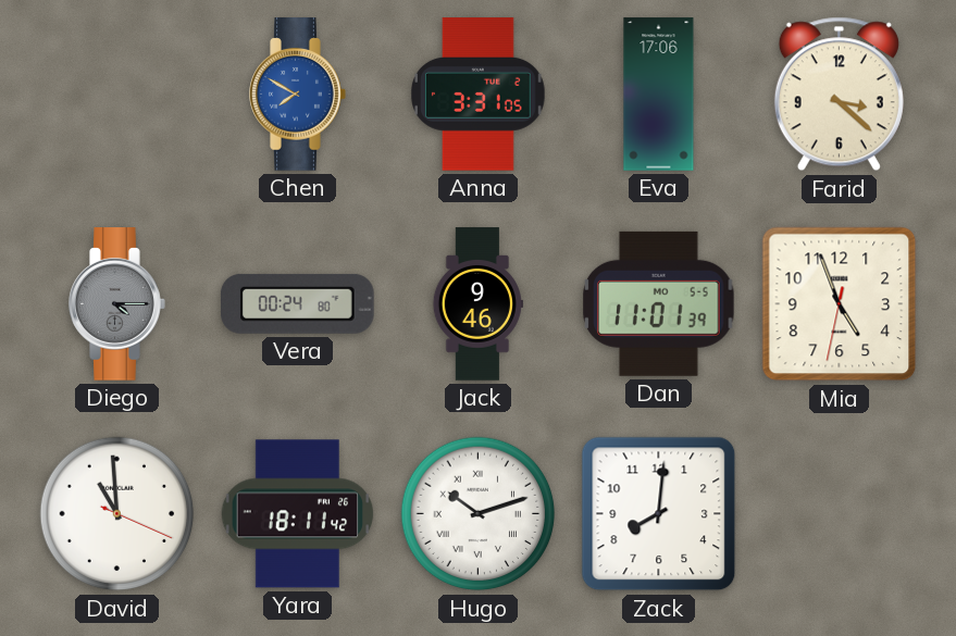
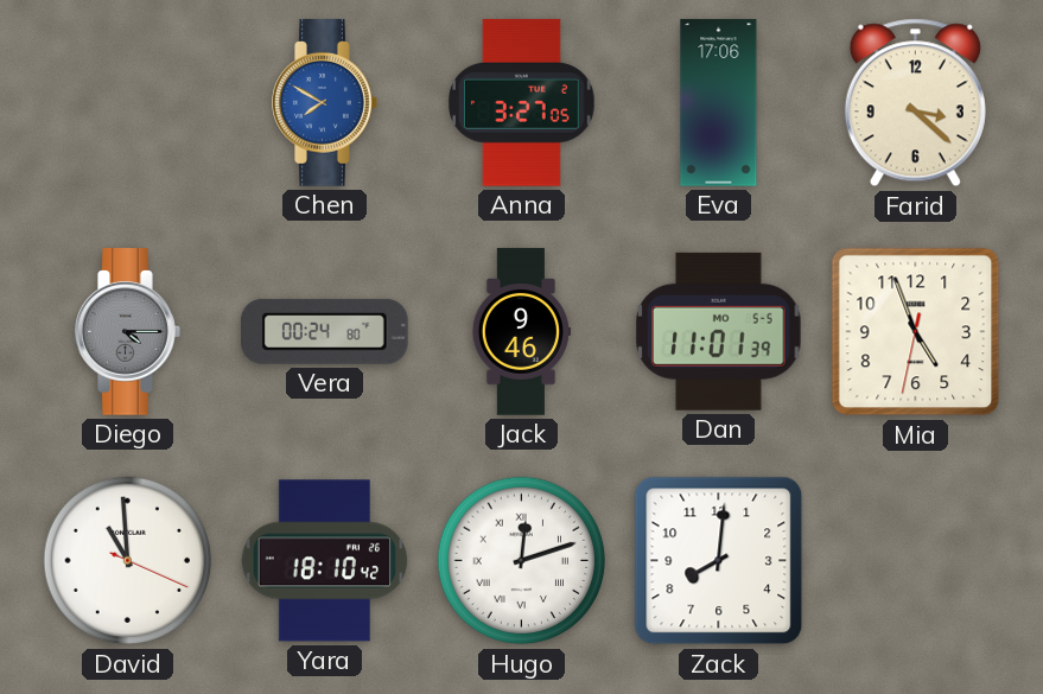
Anna: 3:31 -> 3:27
Yara: 18:11 -> 18:10
Hugo: 10:12 -> 12:12
